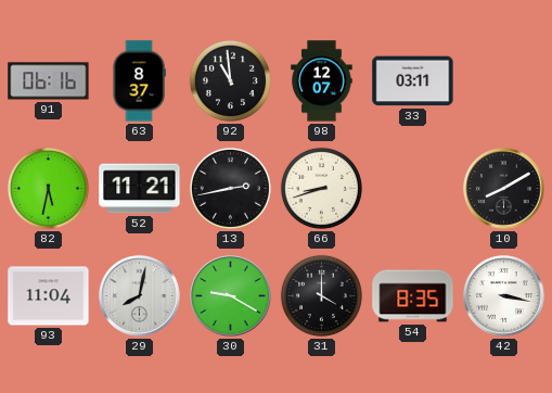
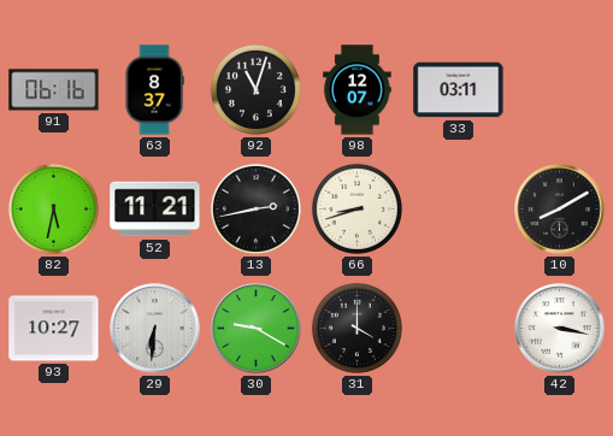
92: 10:59 -> 11:03
93: 11:04 -> 10:27
29: 8:02 -> 6:31
54: 8:35 -> none
